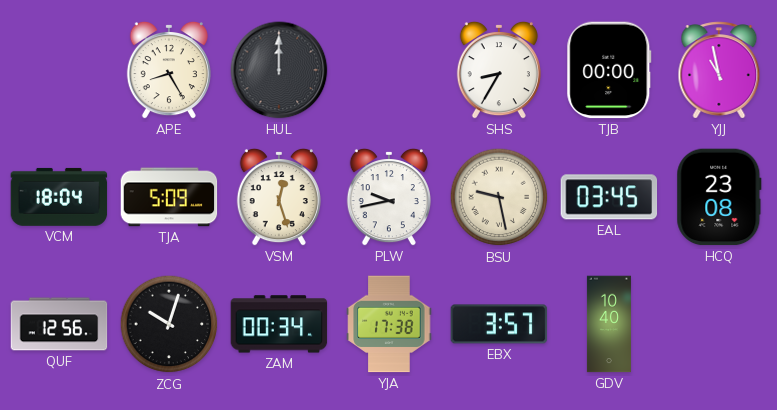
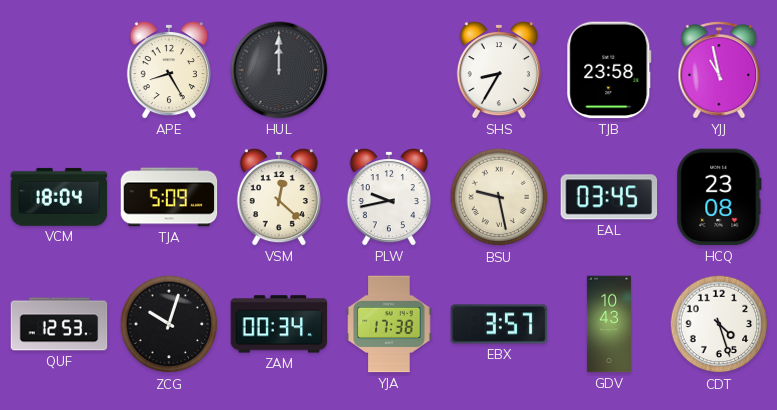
TJB: 00:00 -> 23:58
VSM: 12:27 -> 12:22
QUF: 12:56 -> 12:53
GDV: 10:40 -> 10:43
CDT: none -> 4:27
